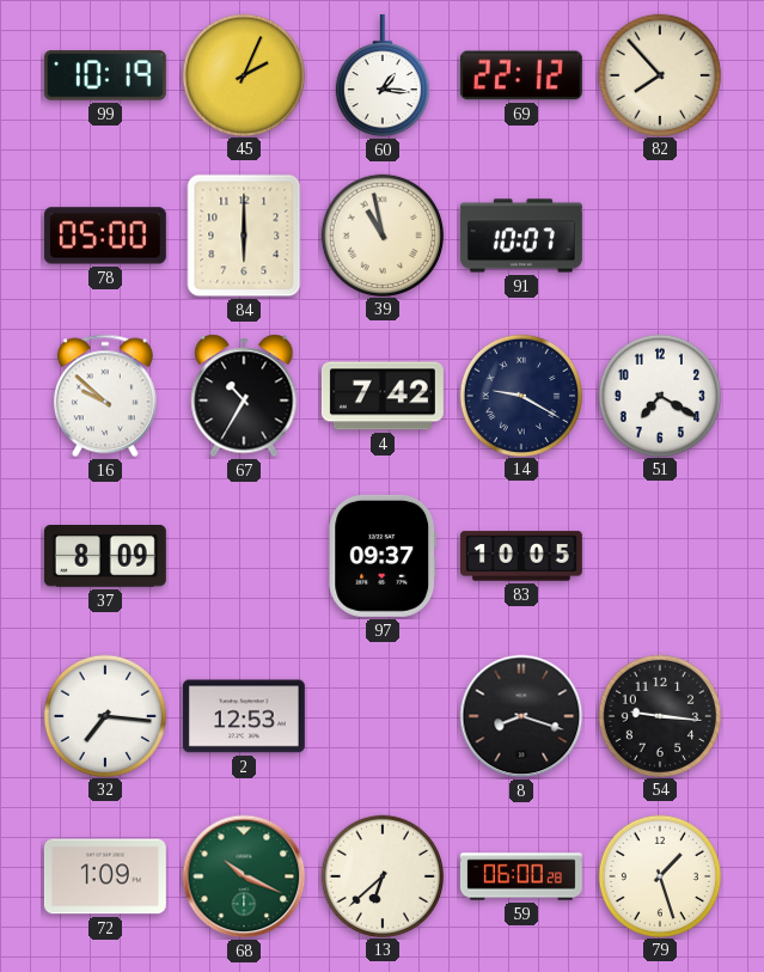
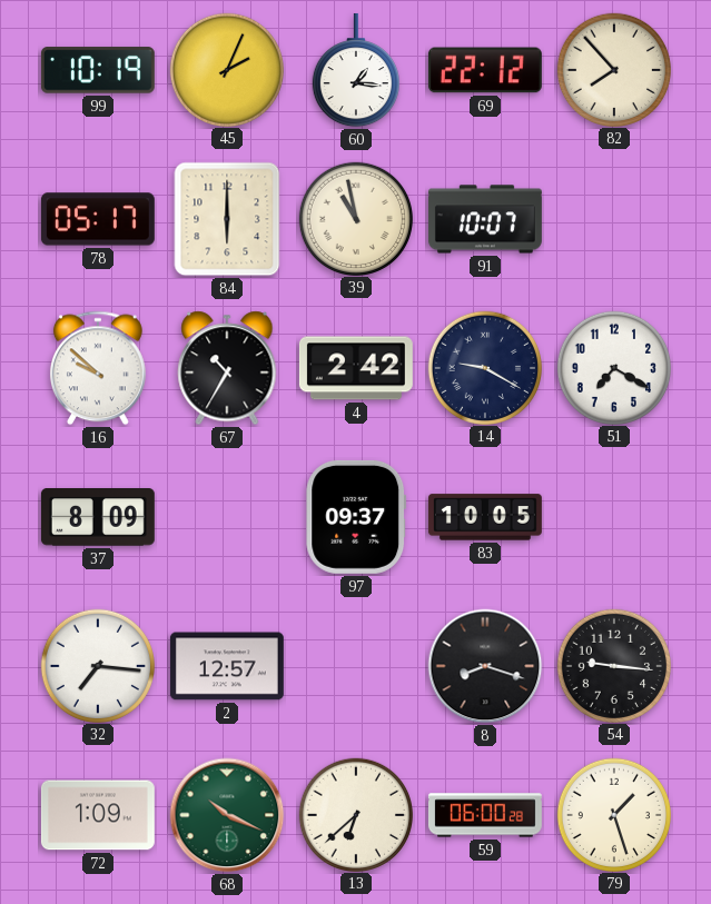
78: 05:00 -> 05:17
4: 7:42 -> 2:42
2: 12:53 -> 12:57
